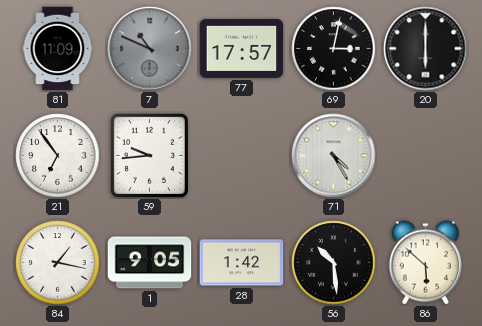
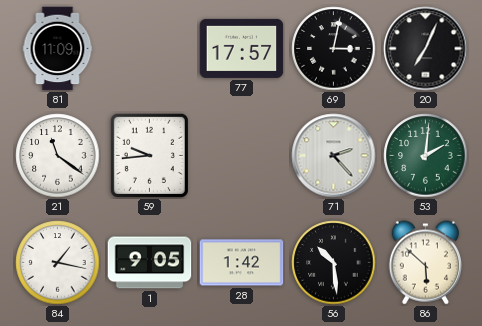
7: 10:49 -> none
20: 6:00 -> 7:04
21: 6:54 -> 11:21
71: 4:25 -> 2:23
53: none -> 2:01
